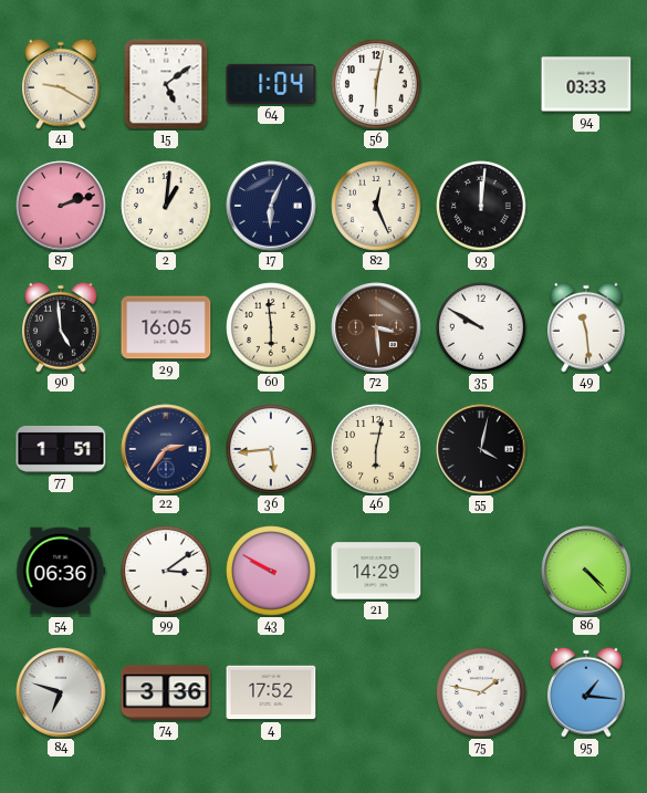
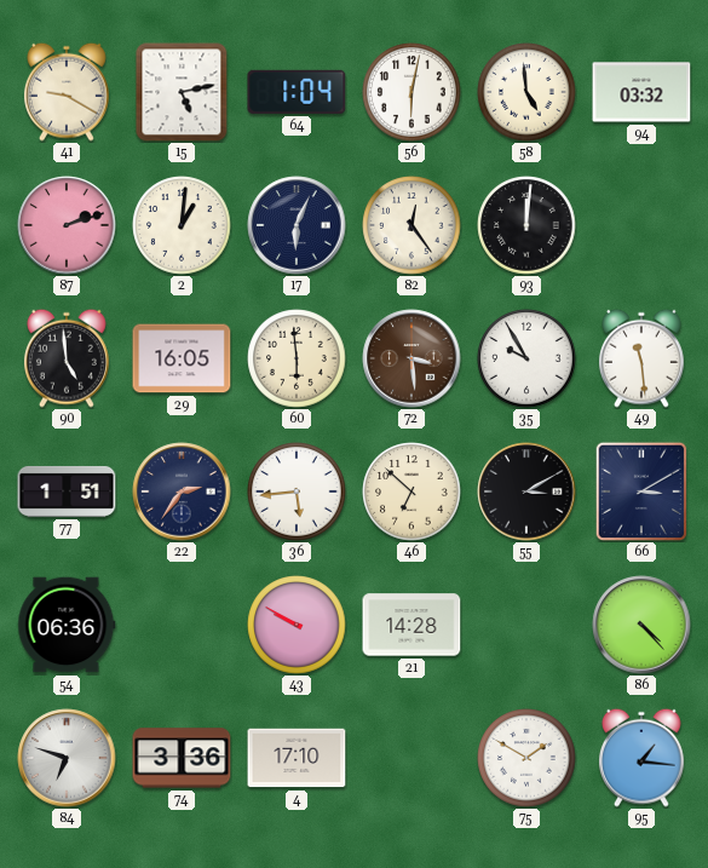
15: 5:09 -> 5:13
58: none -> 4:59
94: 03:33 -> 03:32
82: 12:26 -> 12:24
35: 9:50 -> 9:55
46: 6:02 -> 6:52
55: 4:02 -> 3:10
66: none -> 3:10
99: 3:09 -> none
21: 14:29 -> 14:28
4: 17:52 -> 17:10
75: 1:47 -> 1:50
